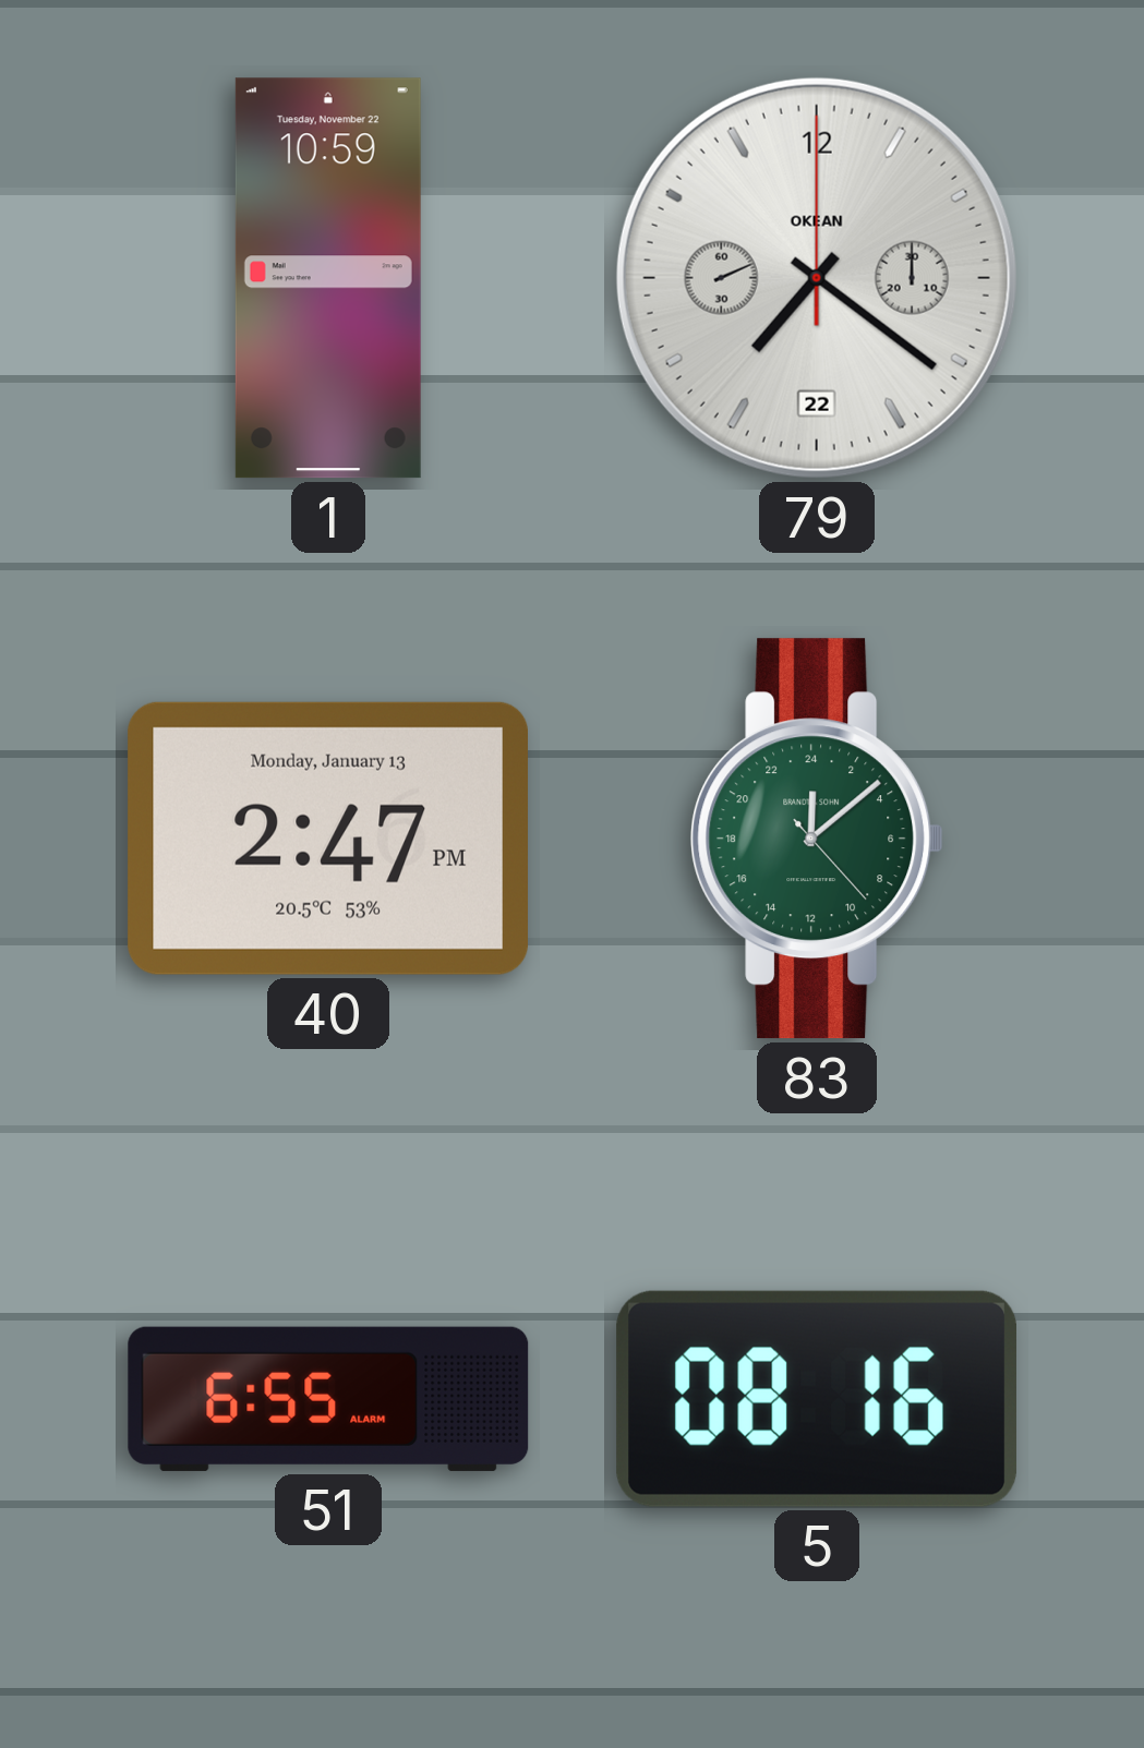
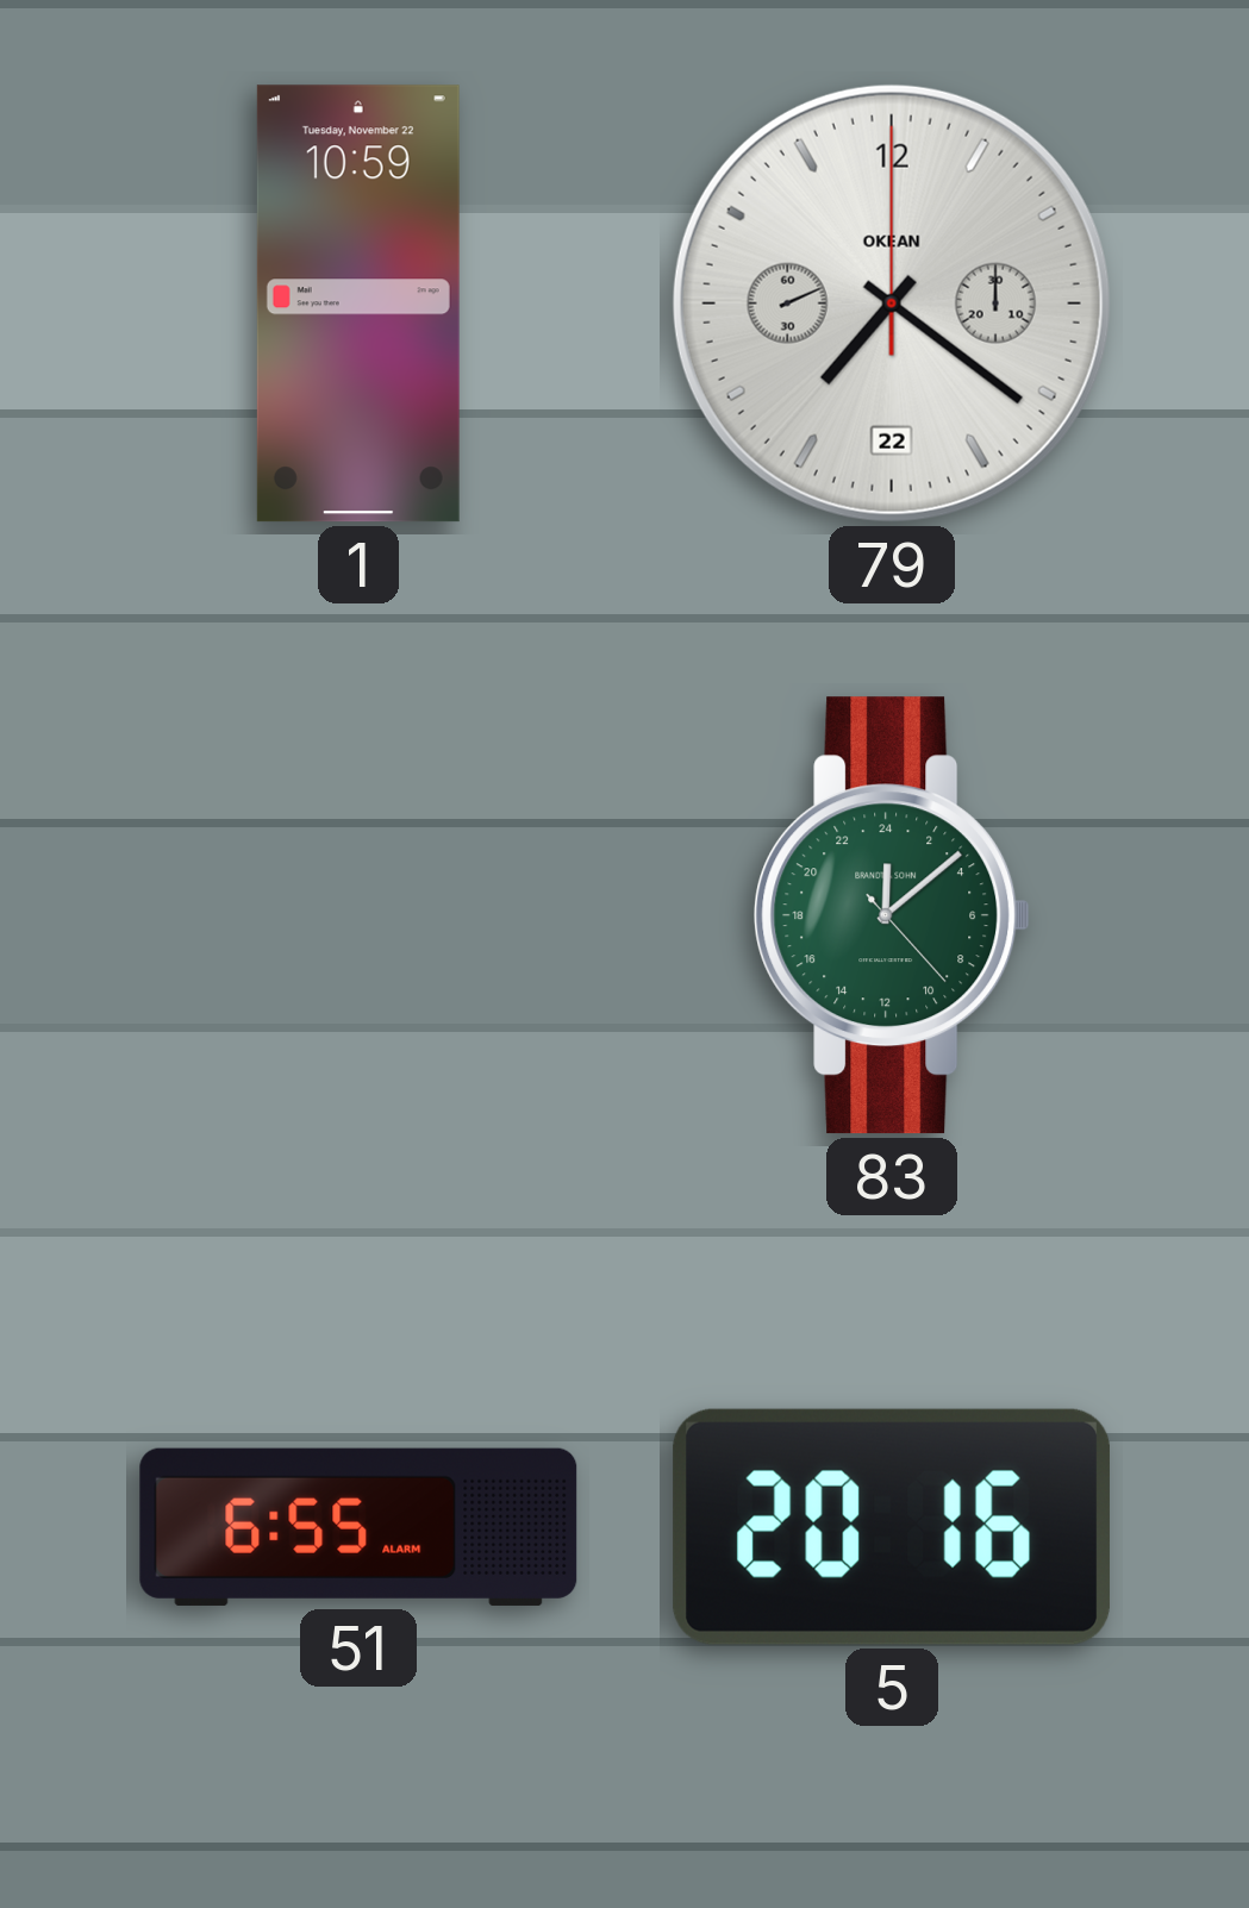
40: 2:47 -> none
5: 08:16 -> 20:16
